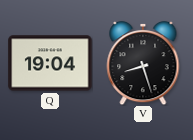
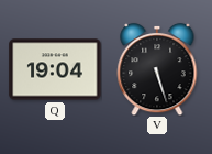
V: 8:27 -> 5:27
